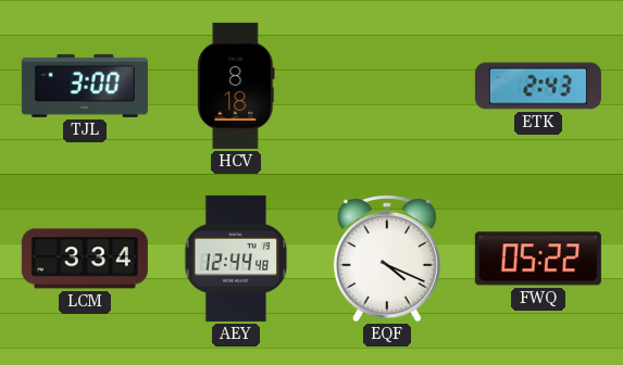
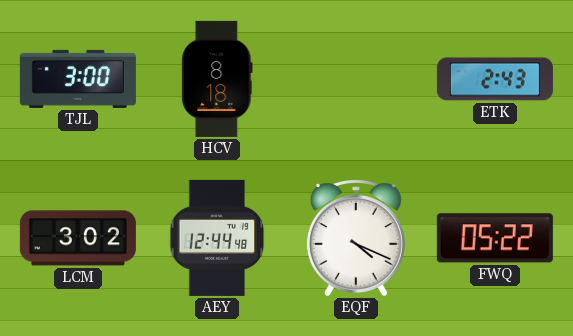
LCM: 3:34 -> 3:02
